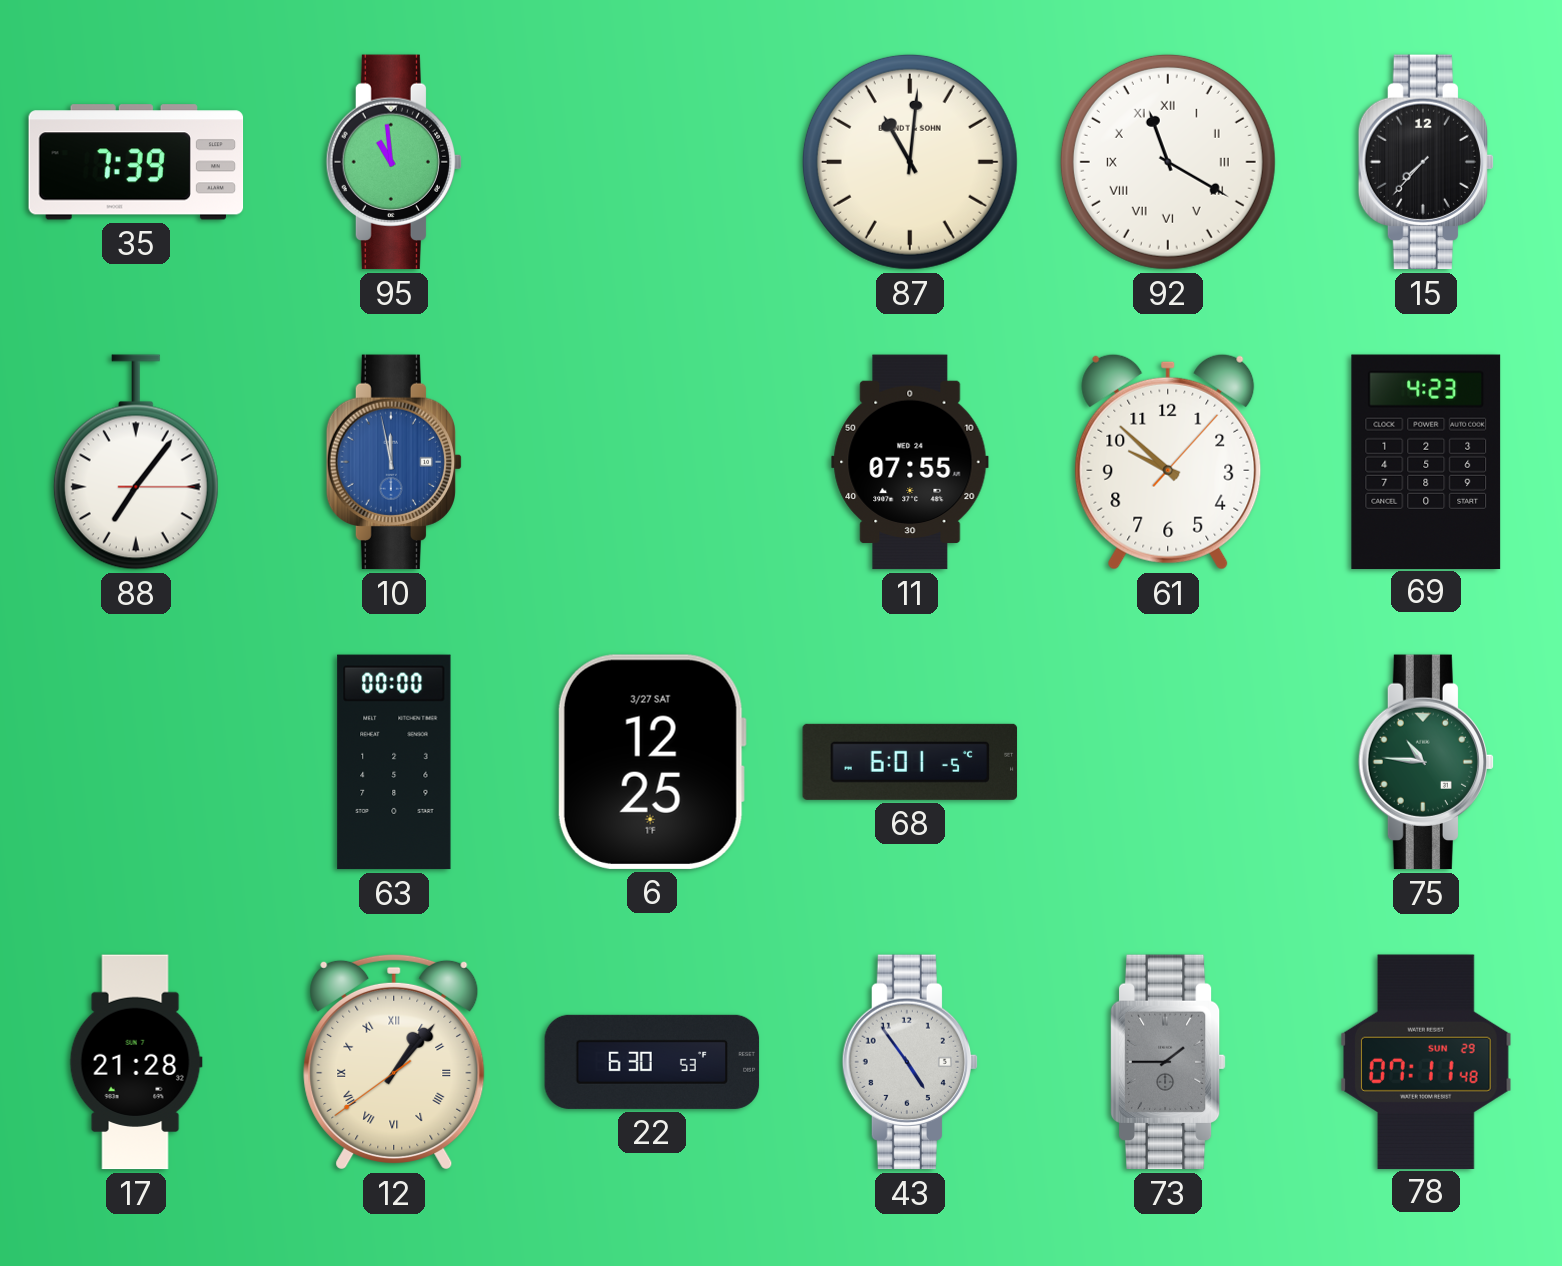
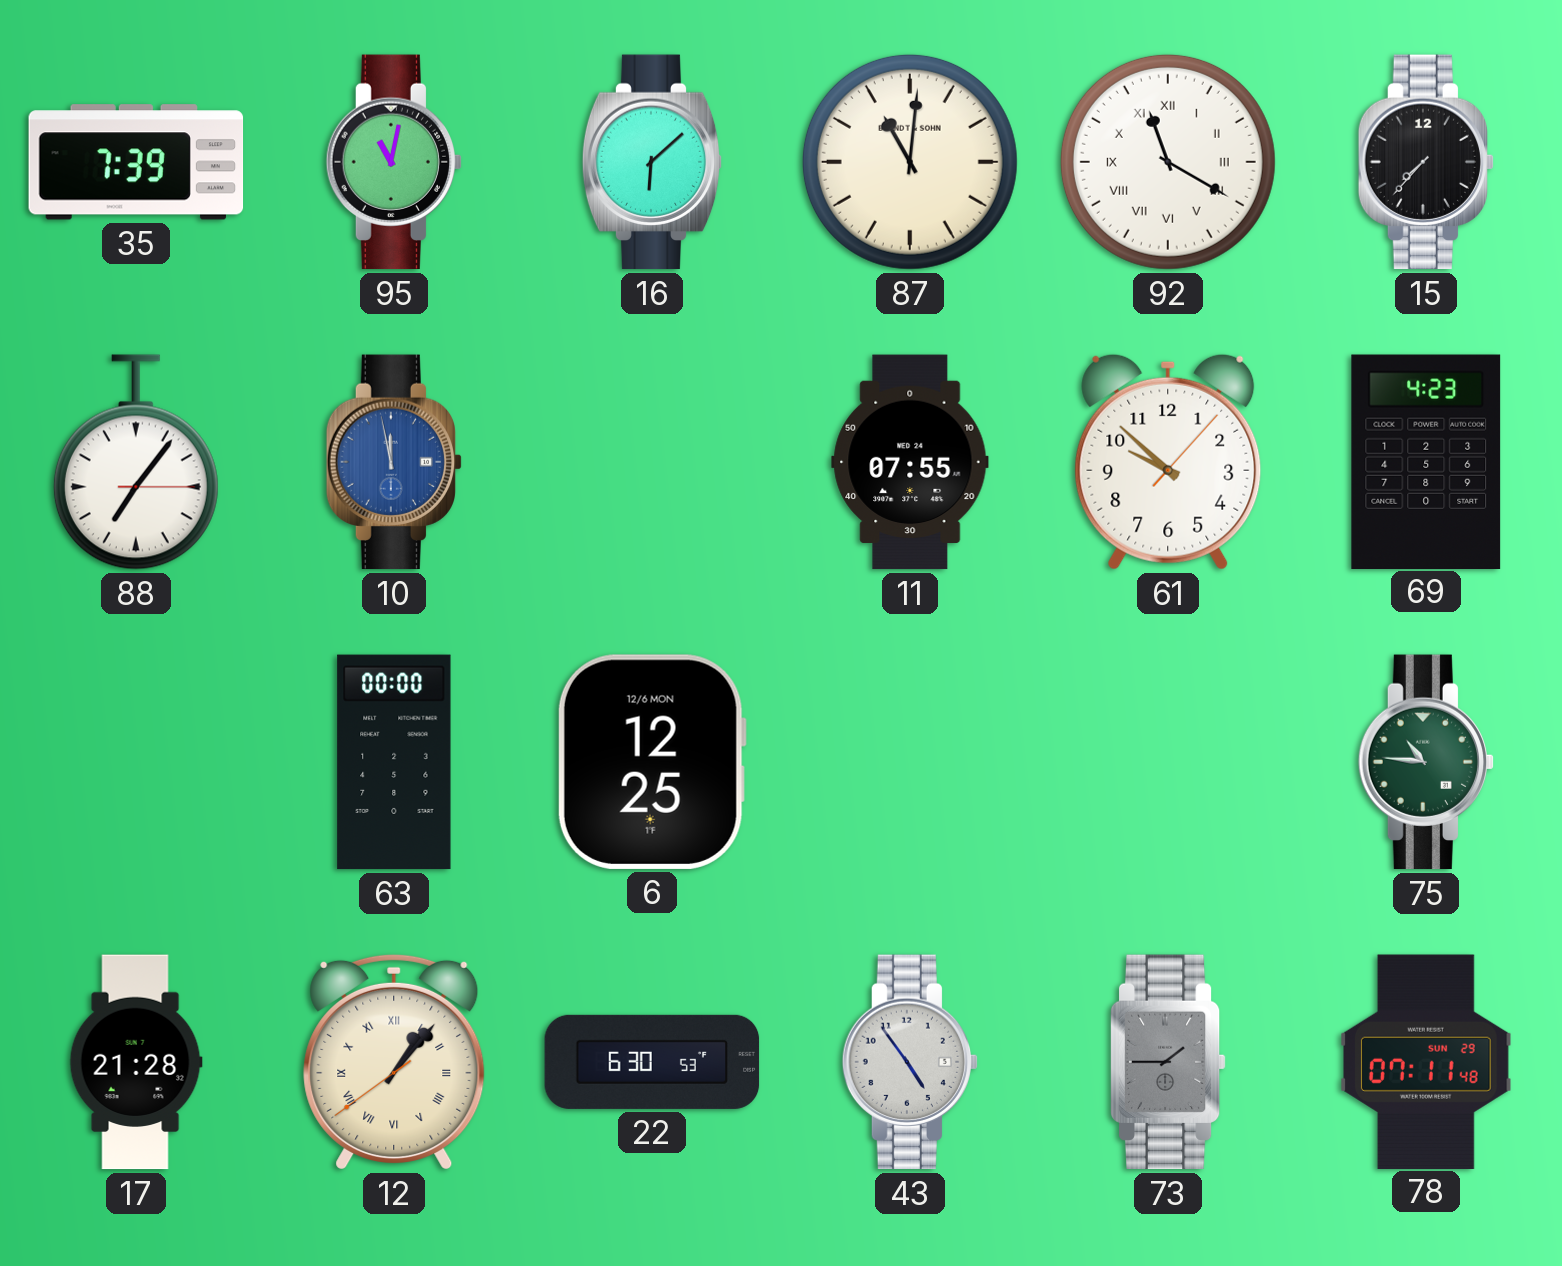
95: 10:59 -> 11:02
16: none -> 6:08
6 date: 3/27 SAT -> 12/6 MON
68: 6:01 -> none
